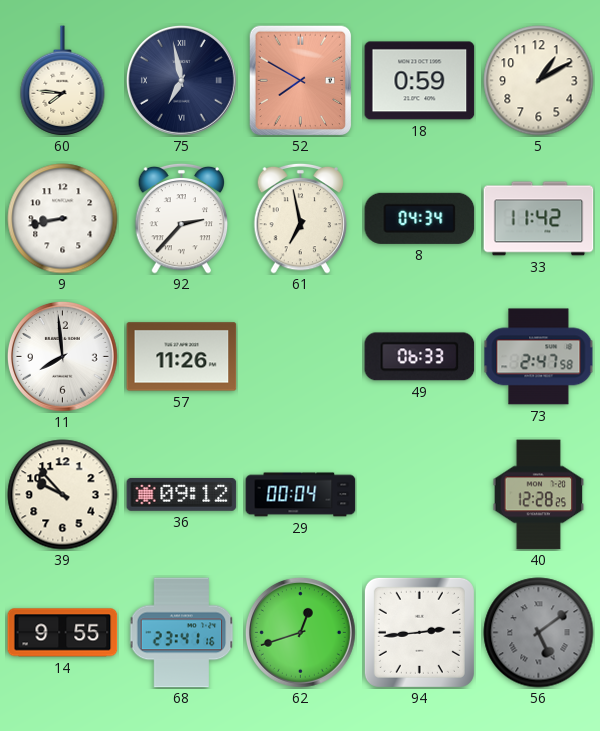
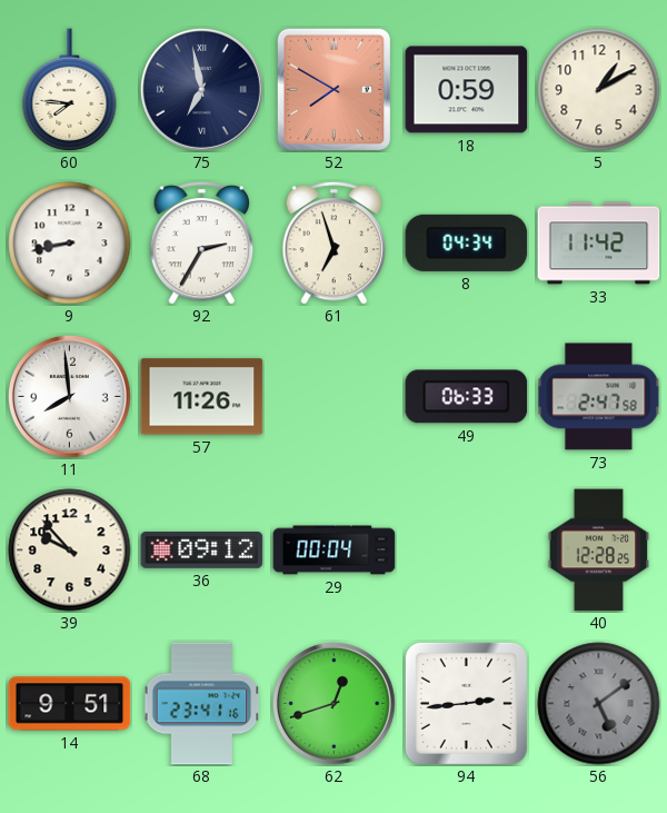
92: 2:37 -> 2:35
61: 6:58 -> 6:57
14: 9:55 -> 9:51
